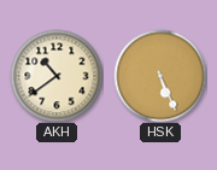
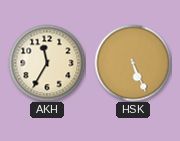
AKH: 10:39 -> 11:35
